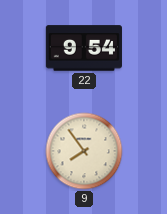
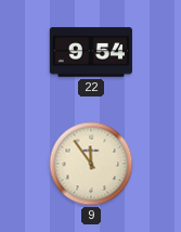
9: 7:54 -> 11:54
